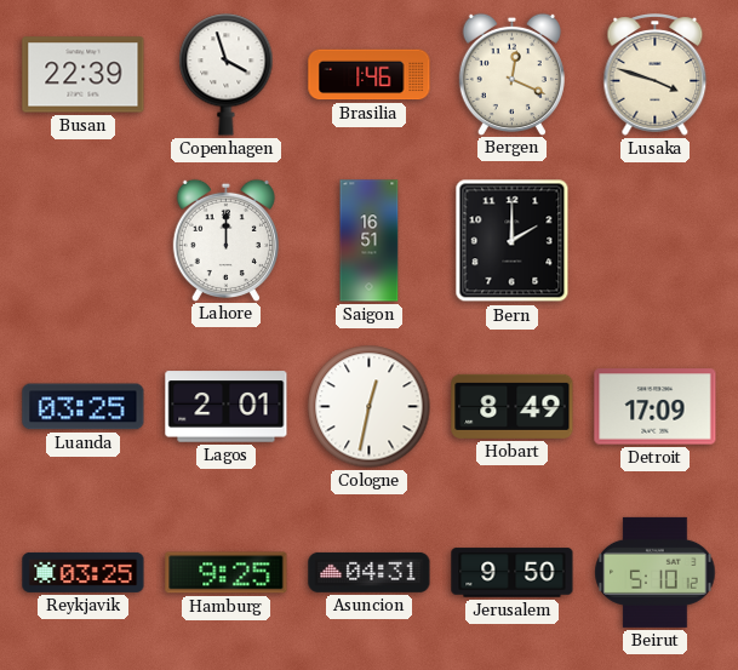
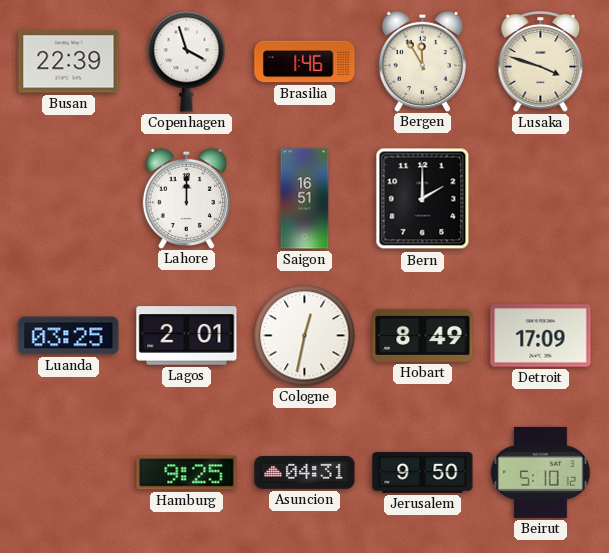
Bergen: 12:19 -> 11:55
Reykjavik: 03:25 -> none
